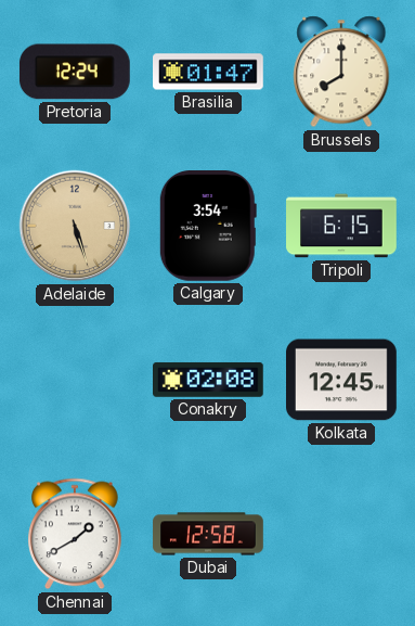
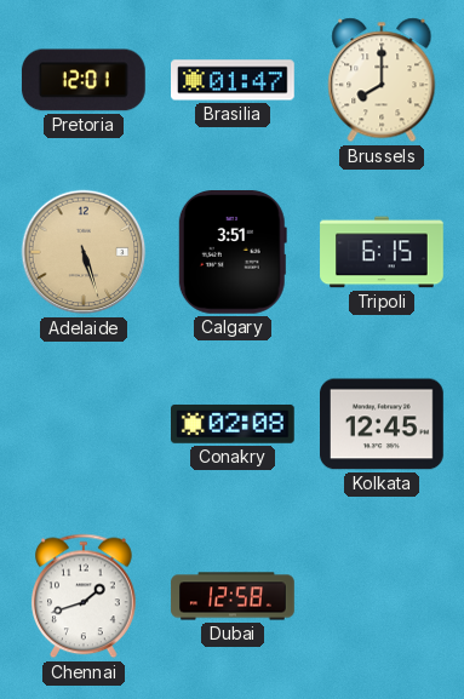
Pretoria: 12:24 -> 12:01
Calgary: 3:54 -> 3:51
Chennai: 1:40 -> 1:42
